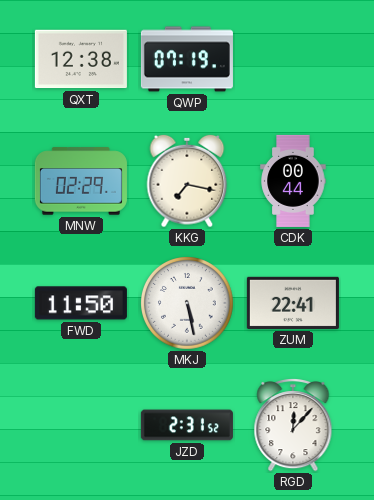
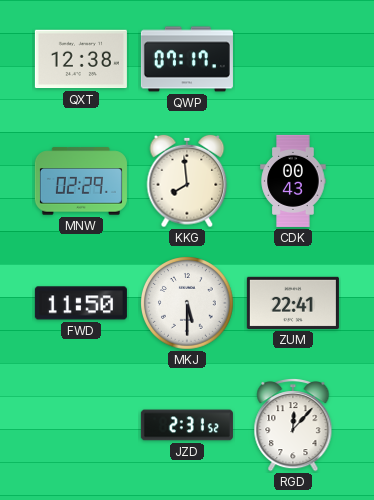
QWP: 07:19 -> 07:17
KKG: 7:17 -> 7:59
CDK: 00:44 -> 00:43
MKJ: 5:28 -> 5:30
